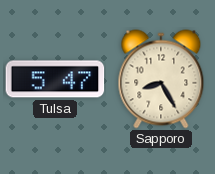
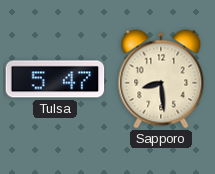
Sapporo: 8:25 -> 8:29
